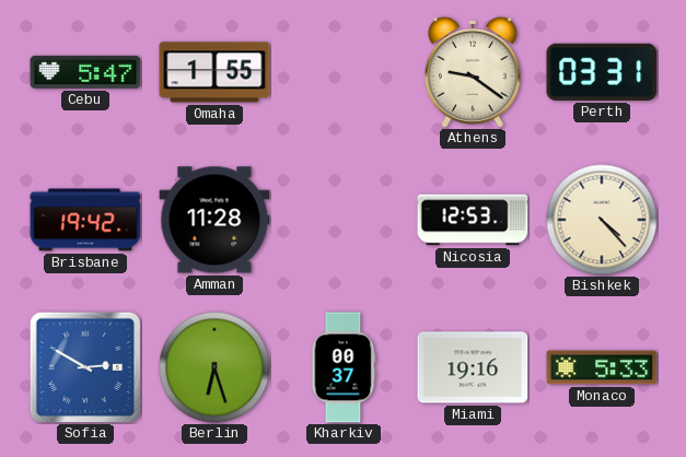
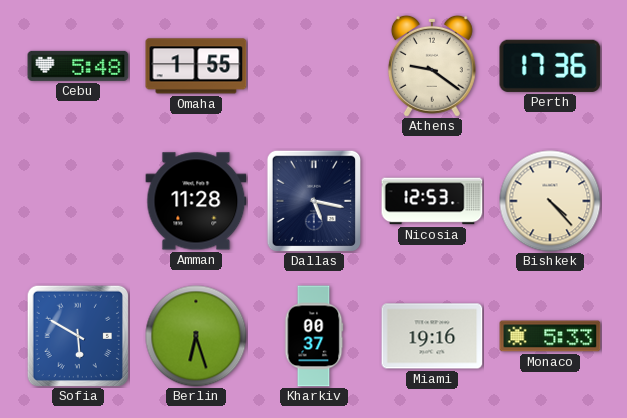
Cebu: 5:47 -> 5:48
Perth: 03:31 -> 17:36
Brisbane: 19:42 -> none
Dallas: none -> 5:17
Sofia: 2:50 -> 5:50
